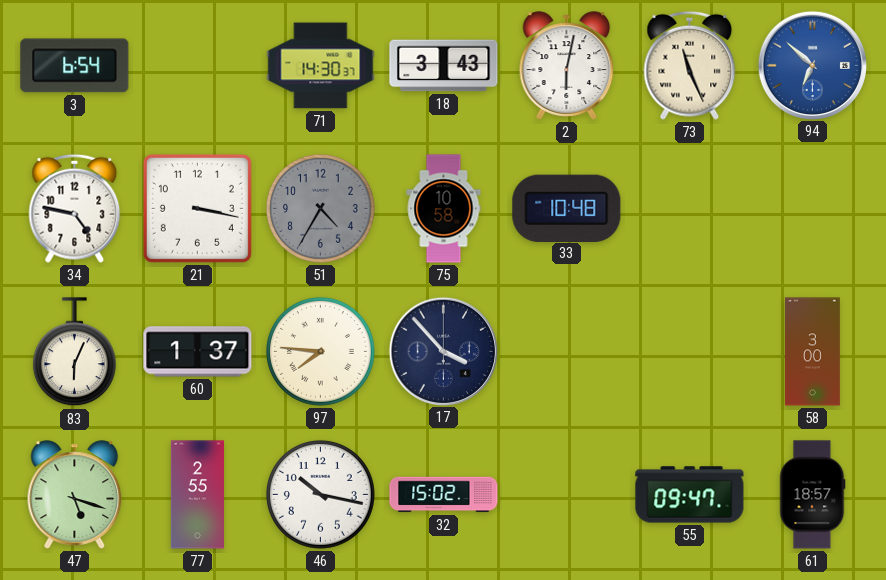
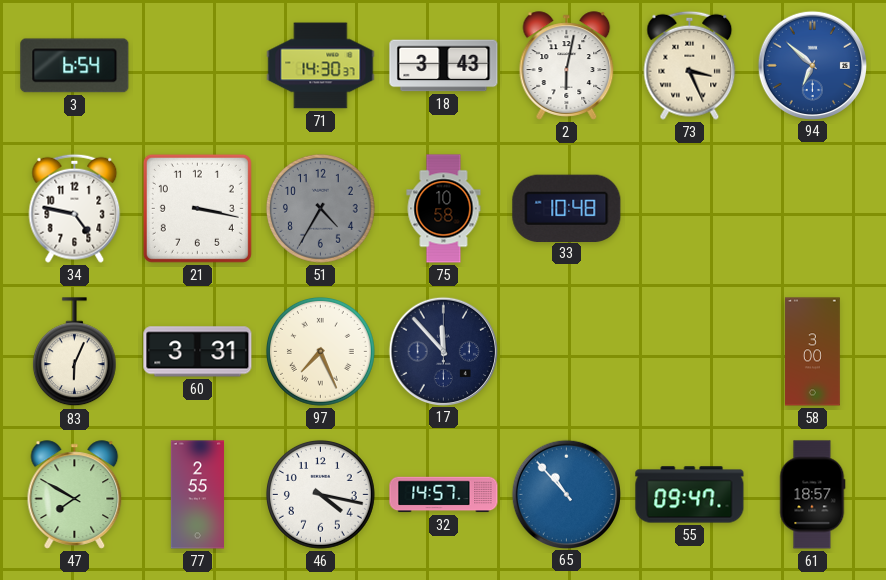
73: 11:26 -> 3:26
60: 1:37 -> 3:31
97: 7:46 -> 7:26
17: 3:53 -> 11:53
47: 5:18 -> 7:50
46: 10:17 -> 4:17
32: 15:02 -> 14:57
65: none -> 10:53
